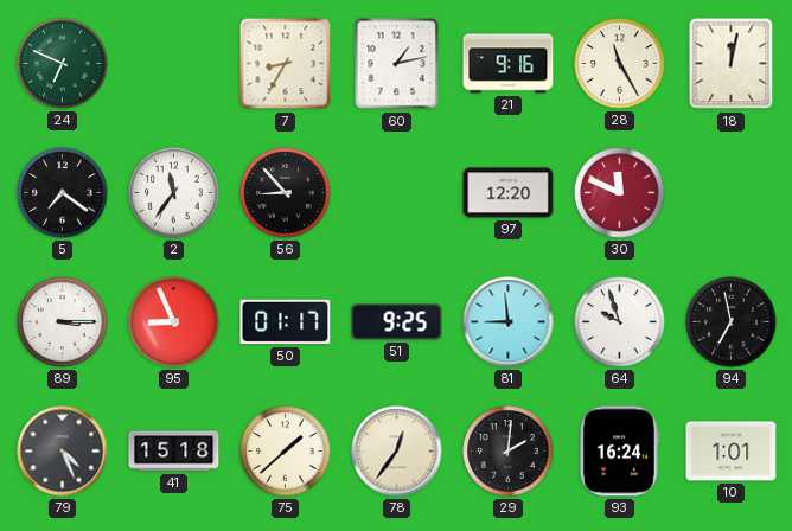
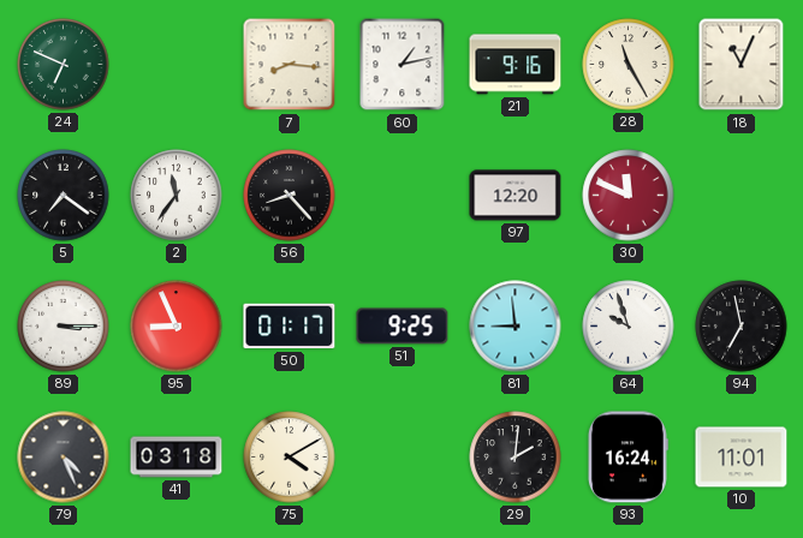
7: 8:35 -> 8:16
18: 12:02 -> 11:04
56: 8:53 -> 8:23
41: 15:18 -> 03:18
75: 1:38 -> 4:10
78: 12:36 -> none
10: 1:01 -> 11:01
